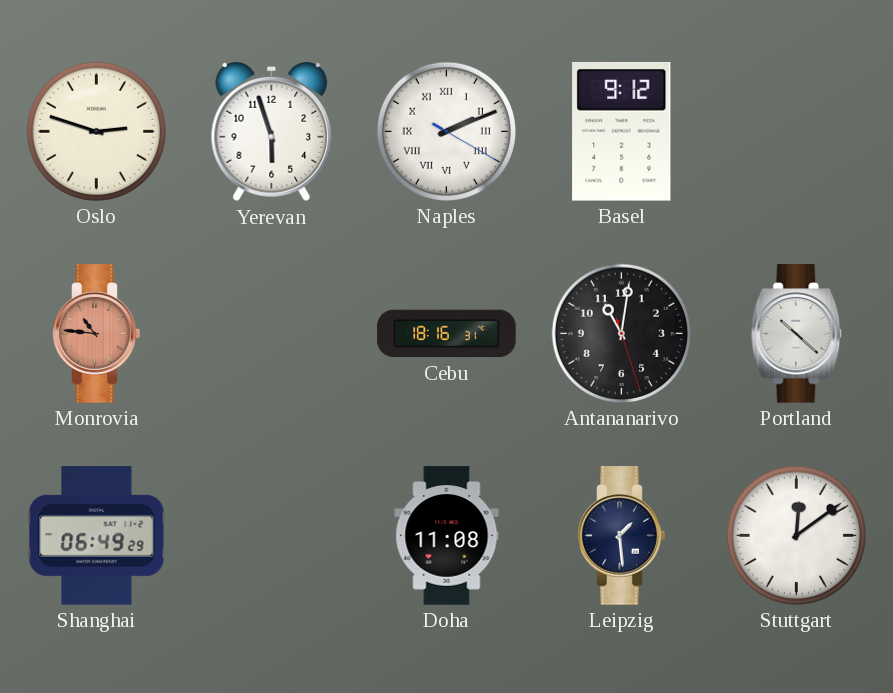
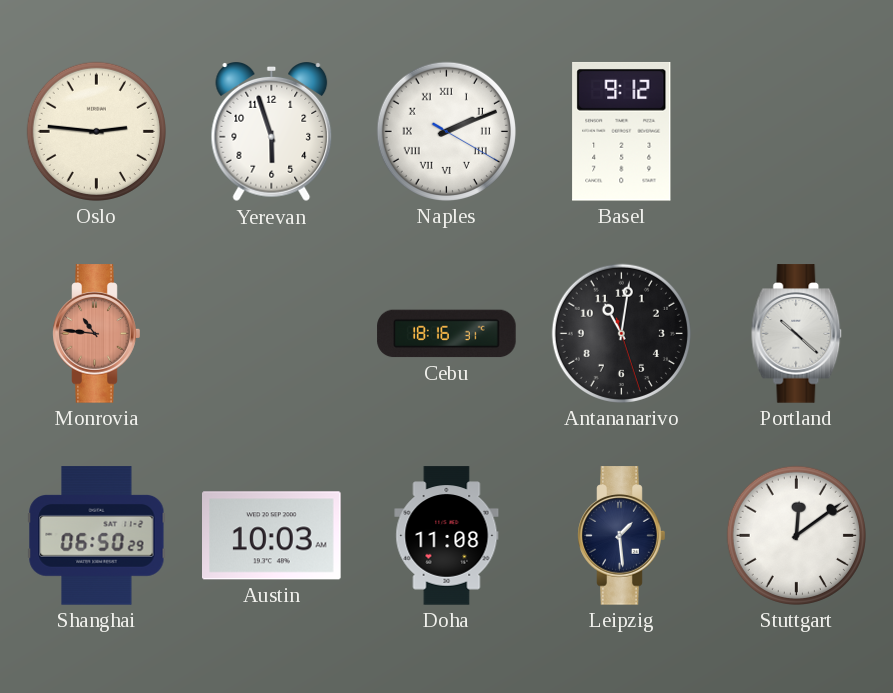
Oslo: 2:48 -> 2:46
Shanghai: 06:49 -> 06:50
Austin: none -> 10:03
